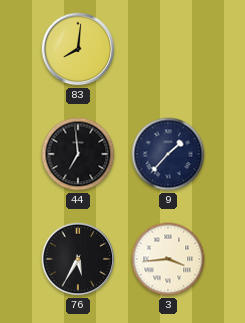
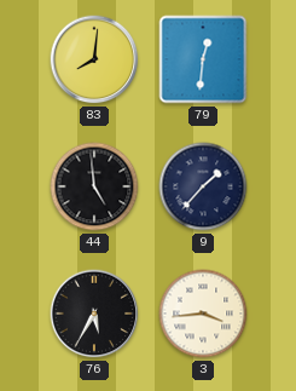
79: none -> 12:31
44: 6:59 -> 4:59
